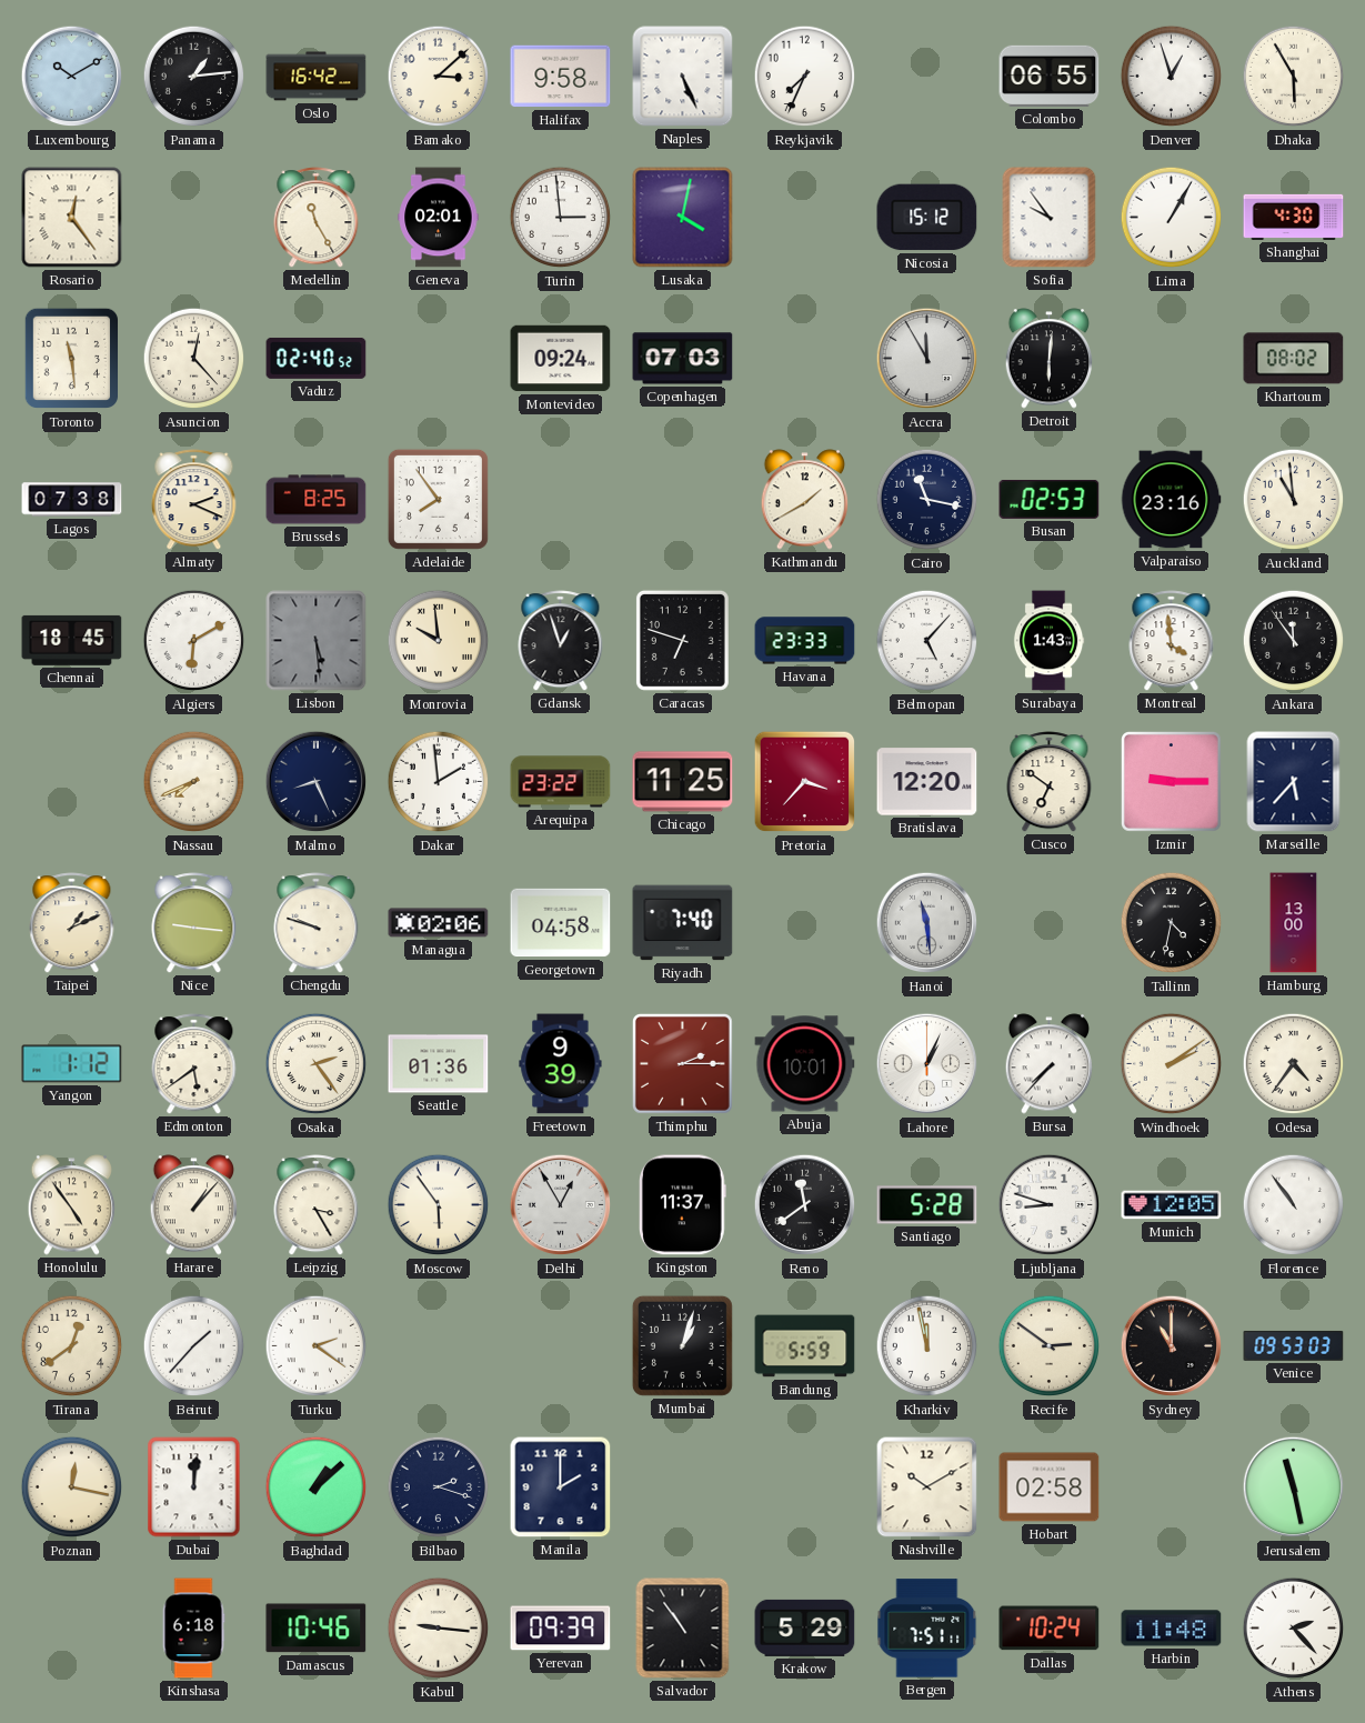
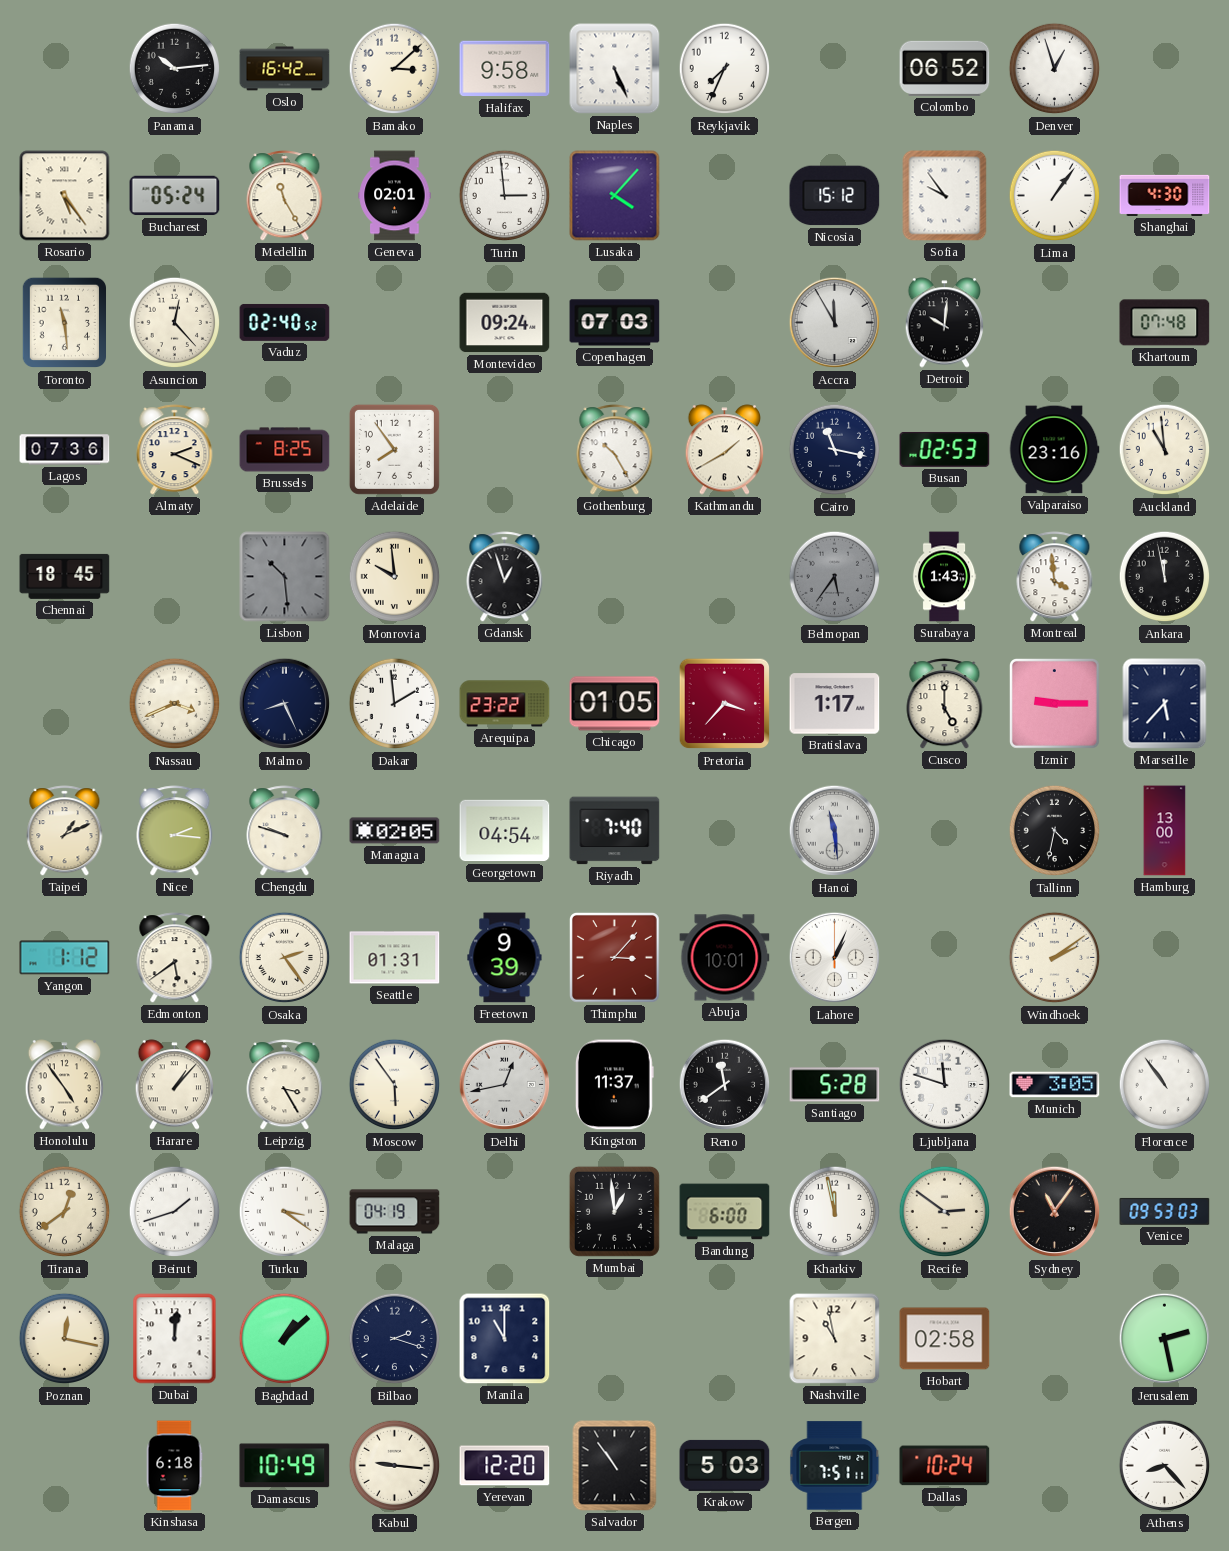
Luxembourg: 10:10 -> none
Panama: 1:14 -> 10:14
Colombo: 06:55 -> 06:52
Dhaka: 5:55 -> none
Rosario: 12:24 -> 5:24
Bucharest: none -> 05:24
Lusaka: 4:02 -> 4:07
Lima: 1:05 -> 1:06
Detroit: 6:01 -> 10:01
Khartoum: 08:02 -> 07:48
Lagos: 07:38 -> 07:36
Gothenburg: none -> 10:25
Algiers: 6:10 -> none
Lisbon: 5:29 -> 10:29
Caracas: 6:48 -> none
Havana: 23:33 -> none
Belmopan: 5:07 -> 5:36
Belmopan dial: white -> grey
Ankara: 11:54 -> 11:58
Nassau: 7:41 -> 3:41
Chicago: 11:25 -> 01:05
Bratislava: 12:20 -> 1:17
Cusco: 6:51 -> 5:00
Nice: 9:16 -> 2:16
Managua: 02:06 -> 02:05
Georgetown: 04:58 -> 04:54
Seattle: 01:36 -> 01:31
Thimphu: 2:15 -> 3:07
Bursa: 7:37 -> none
Odesa: 4:36 -> none
Delhi: 12:55 -> 12:43
Ljubljana: 8:48 -> 11:48
Munich: 12:05 -> 3:05
Beirut: 1:37 -> 1:42
Turku: 2:21 -> 3:21
Malaga: none -> 04:19
Mumbai: 1:03 -> 12:59
Bandung: 5:59 -> 6:00
Sydney: 11:00 -> 11:06
Manila: 2:00 -> 11:00
Nashville: 10:10 -> 10:58
Jerusalem: 11:28 -> 2:28
Damascus: 10:46 -> 10:49
Yerevan: 09:39 -> 12:20
Krakow: 5:29 -> 5:03
Harbin: 11:48 -> none
Athens: 2:23 -> 8:23
